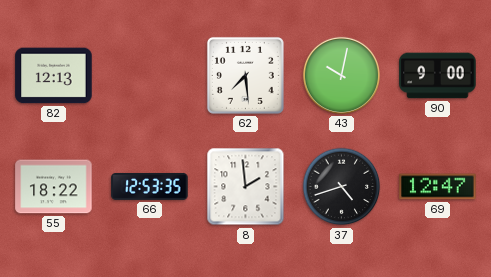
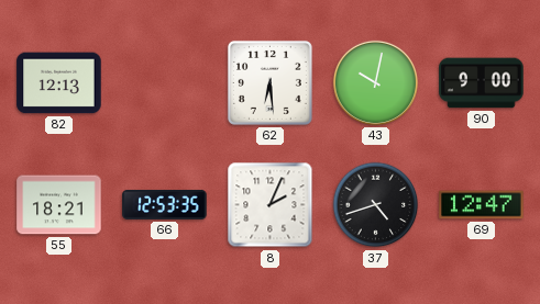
62: 7:29 -> 6:29
55: 18:22 -> 18:21
8: 1:59 -> 2:04
